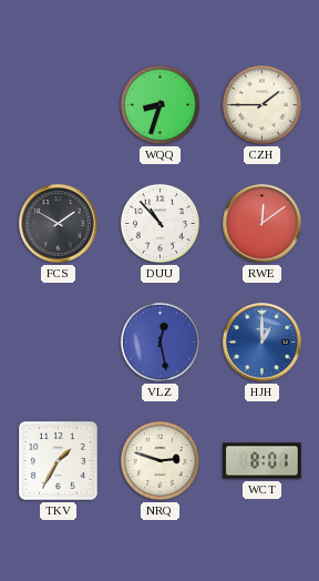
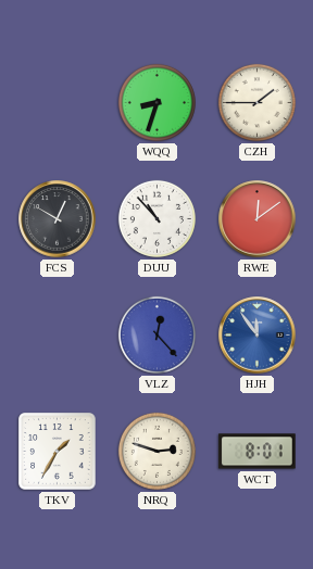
FCS: 1:50 -> 12:50
VLZ: 12:28 -> 12:23
HJH: 1:00 -> 11:54
